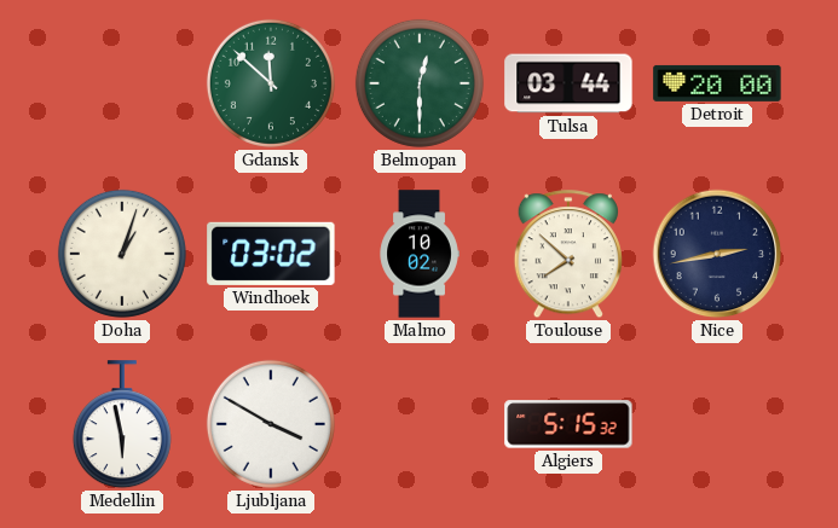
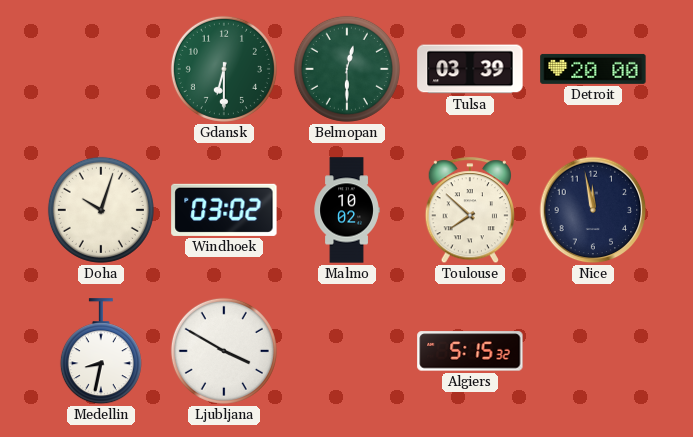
Gdansk: 11:52 -> 6:30
Tulsa: 03:44 -> 03:39
Doha: 1:03 -> 10:03
Nice: 2:43 -> 11:58
Medellin: 5:58 -> 8:32
